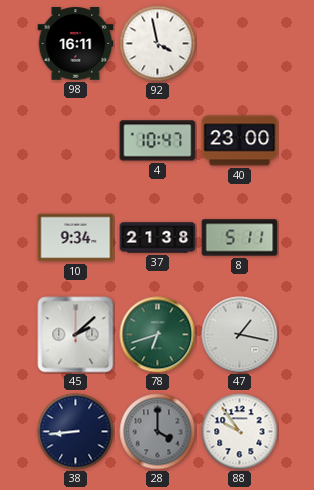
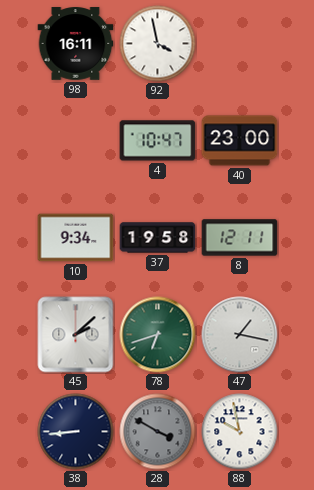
37: 21:38 -> 19:58
8: 5:11 -> 12:11
28: 4:00 -> 3:50
88: 9:54 -> 9:58
